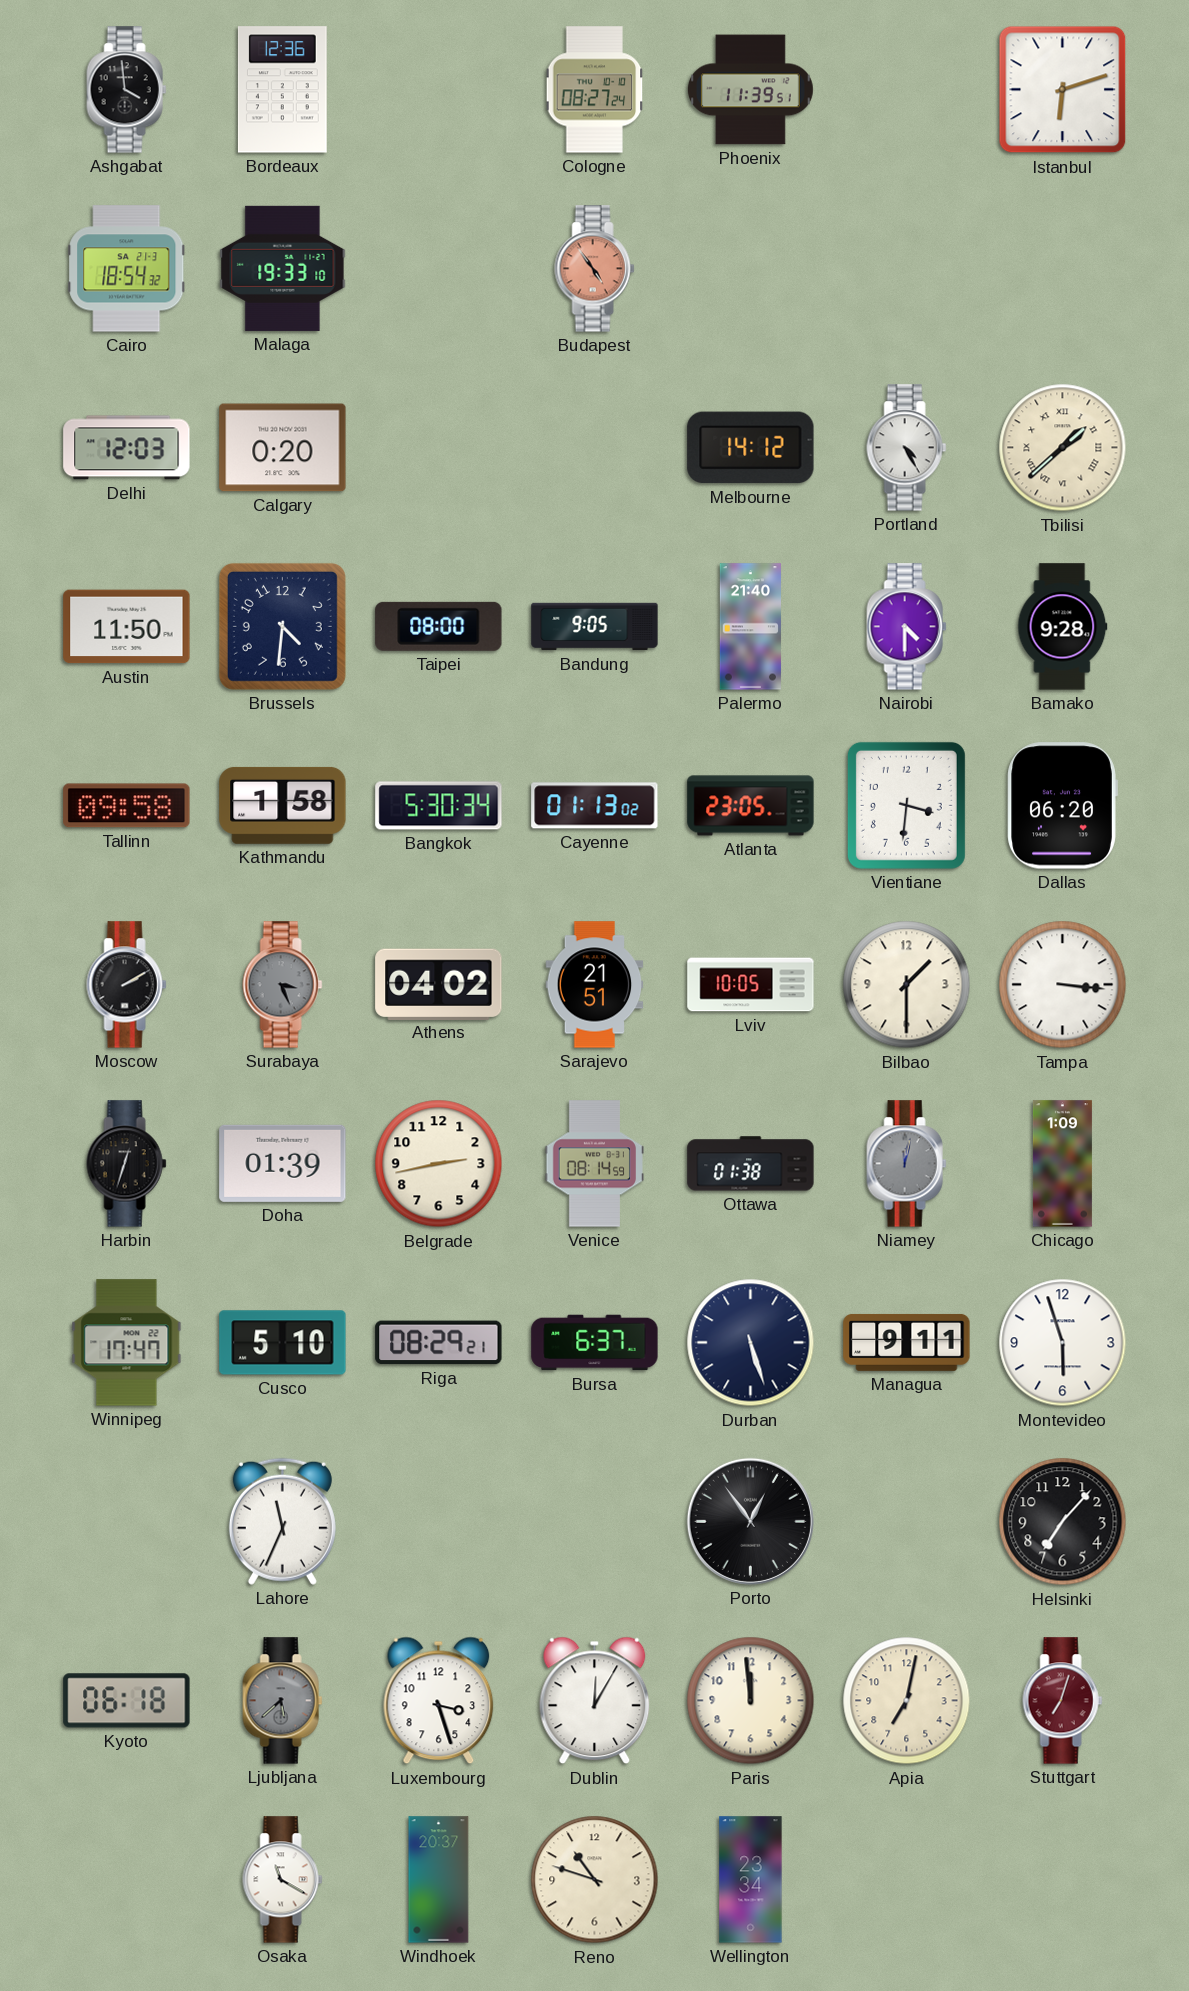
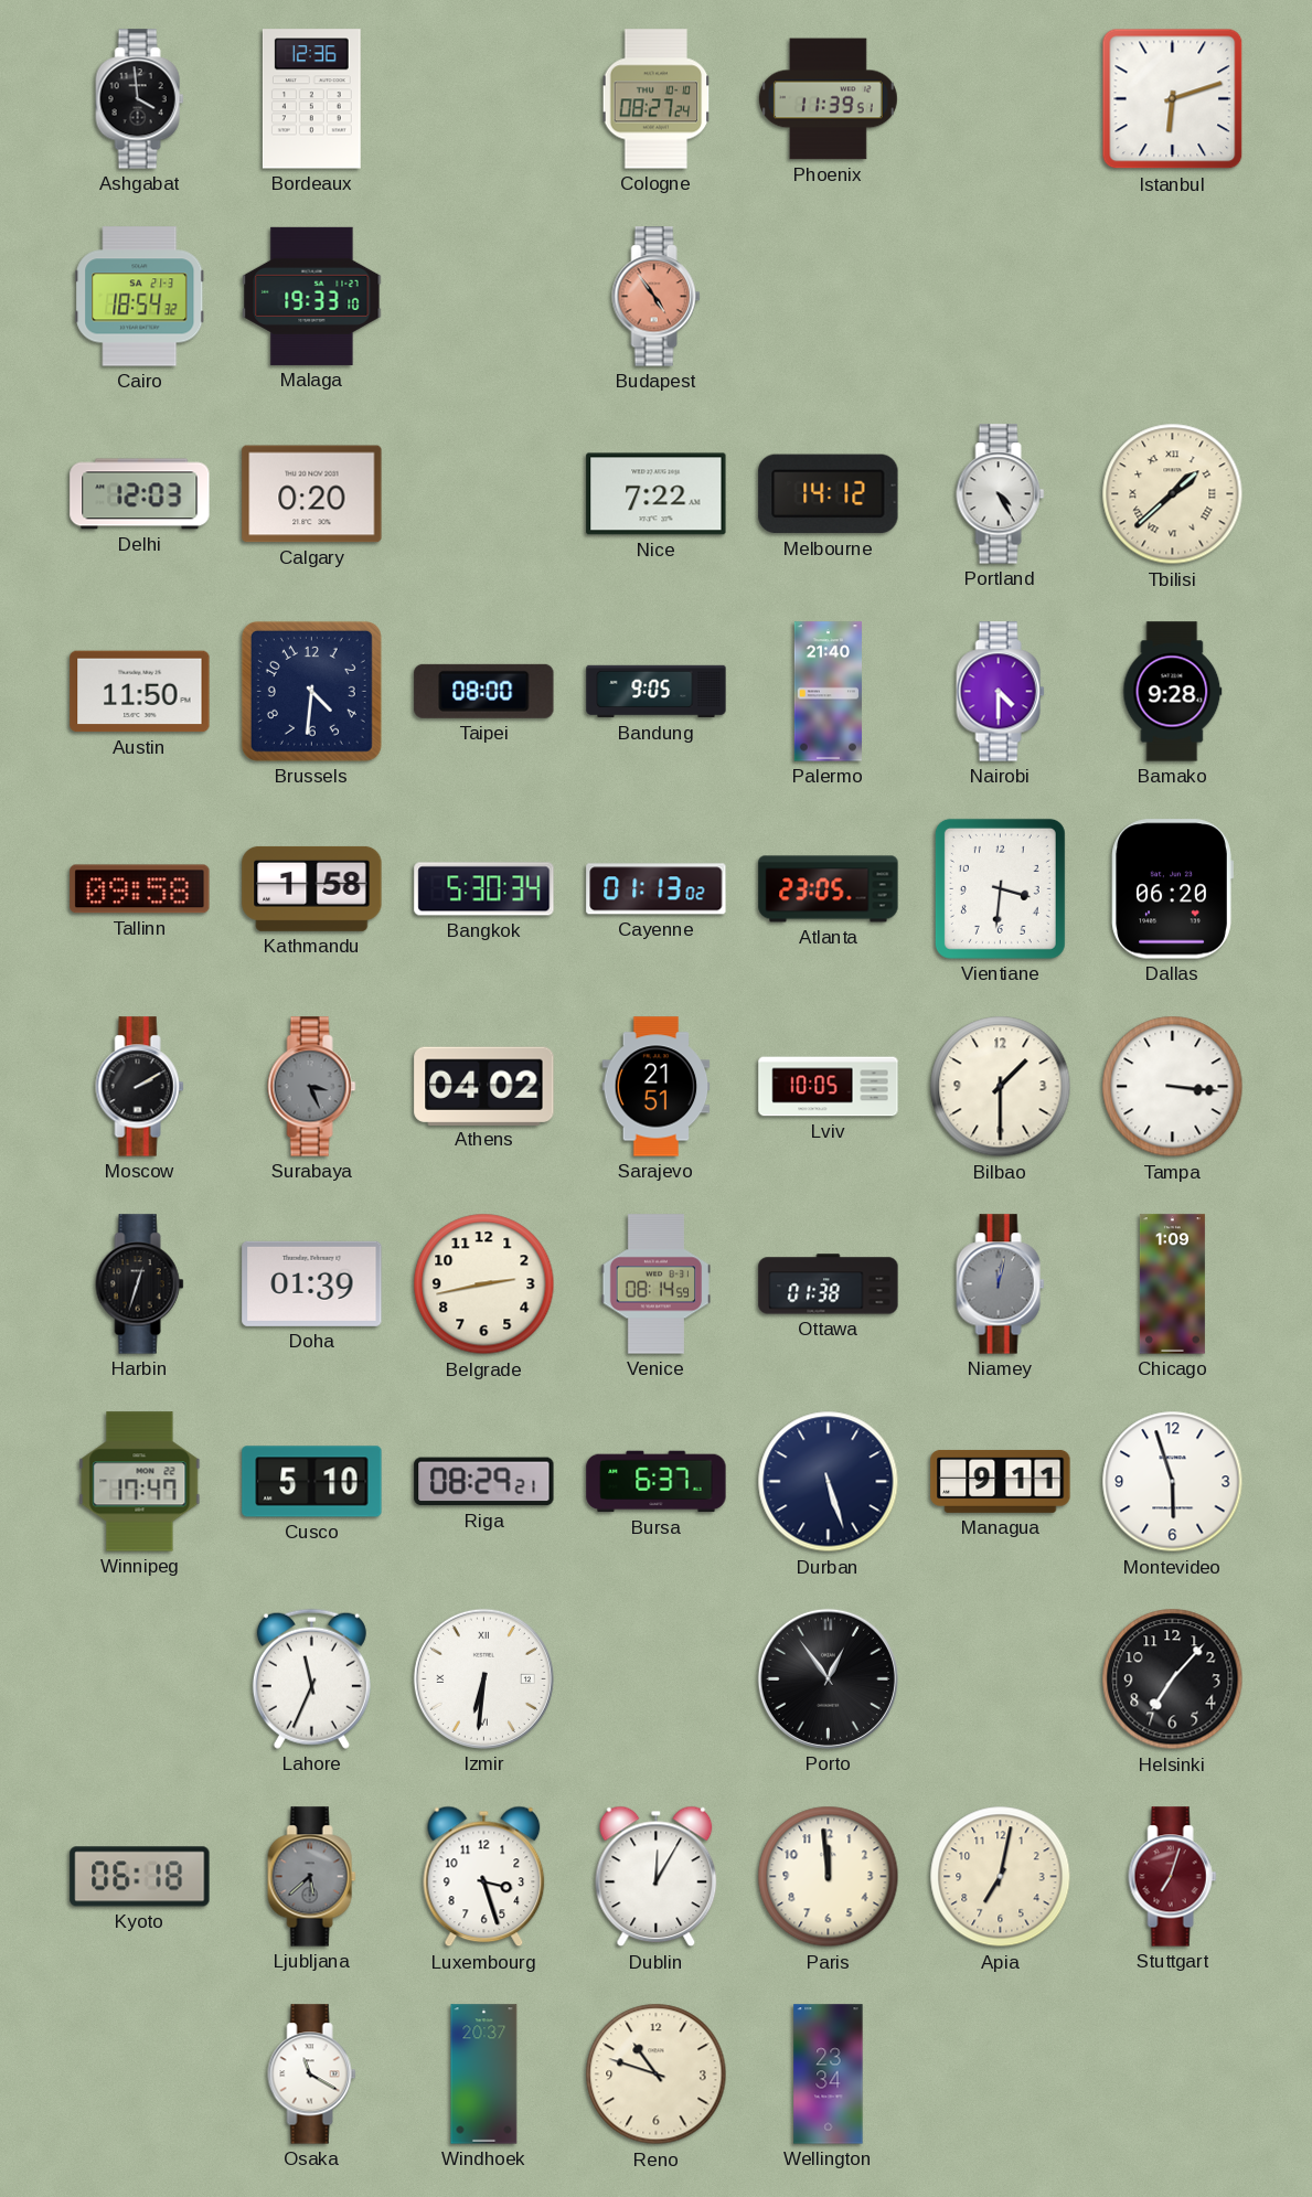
Nice: none -> 7:22
Izmir: none -> 6:31
